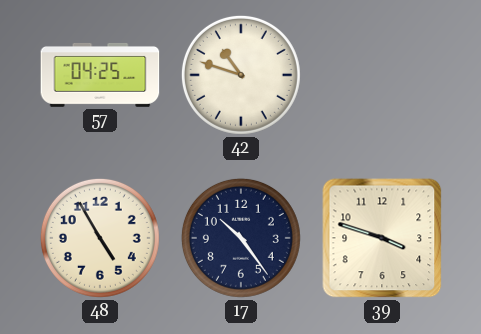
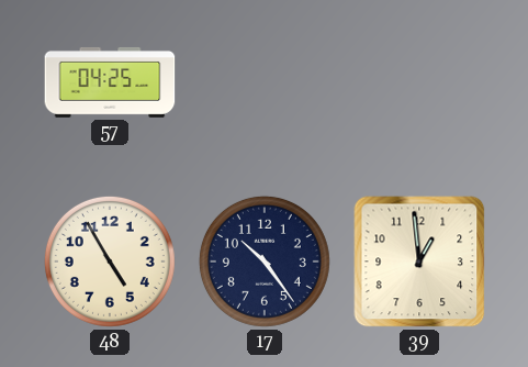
42: 10:48 -> none
39: 3:48 -> 12:59
